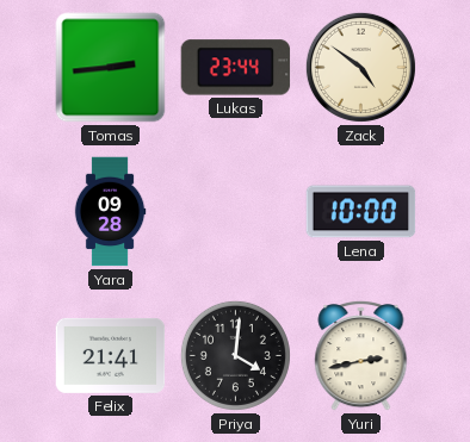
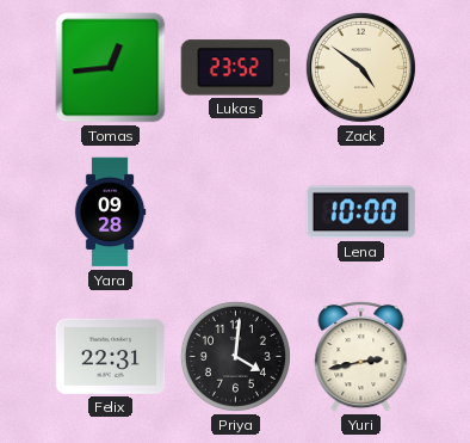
Tomas: 2:44 -> 12:44
Lukas: 23:44 -> 23:52
Felix: 21:41 -> 22:31
